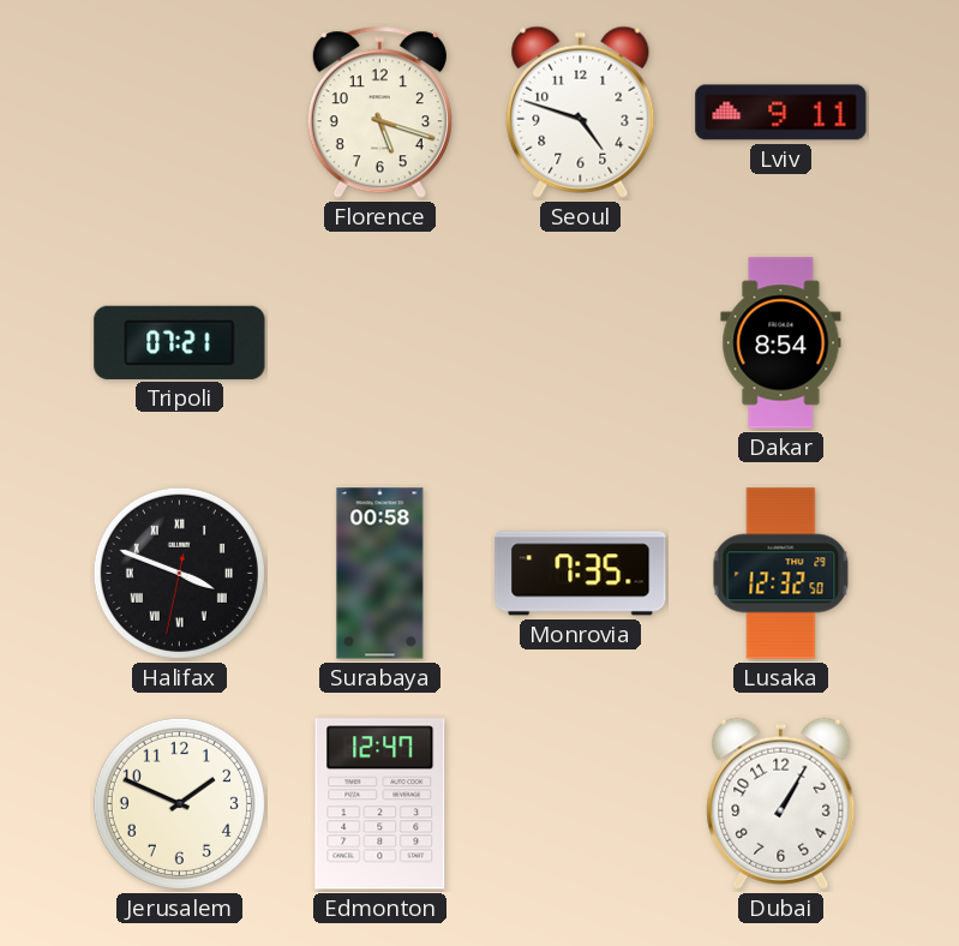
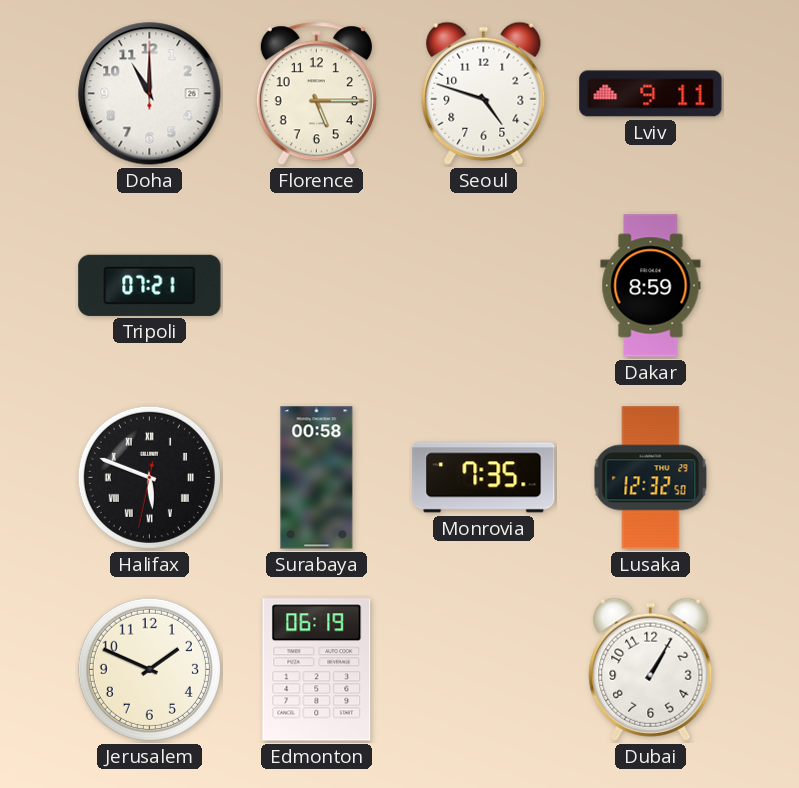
Doha: none -> 11:00
Florence: 5:18 -> 5:15
Dakar: 8:54 -> 8:59
Halifax: 3:48 -> 5:48
Edmonton: 12:47 -> 06:19
